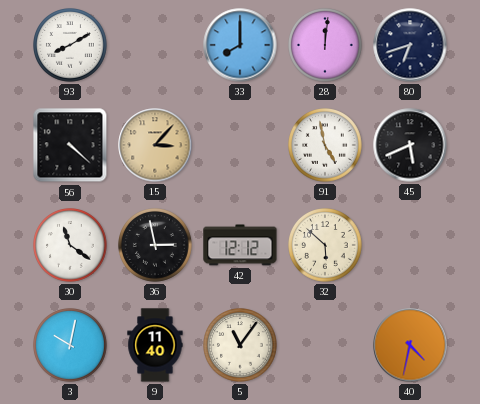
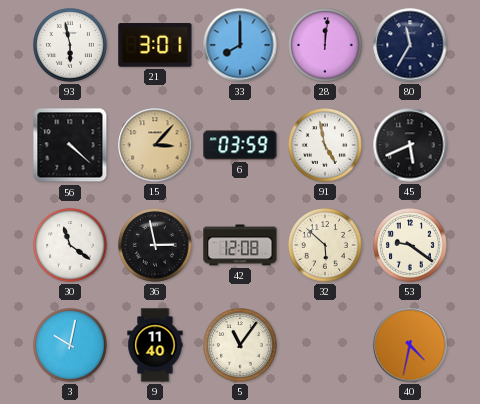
93: 8:10 -> 5:58
21: none -> 3:01
80: 6:42 -> 11:35
6: none -> 03:59
42: 12:12 -> 12:08
53: none -> 9:21
